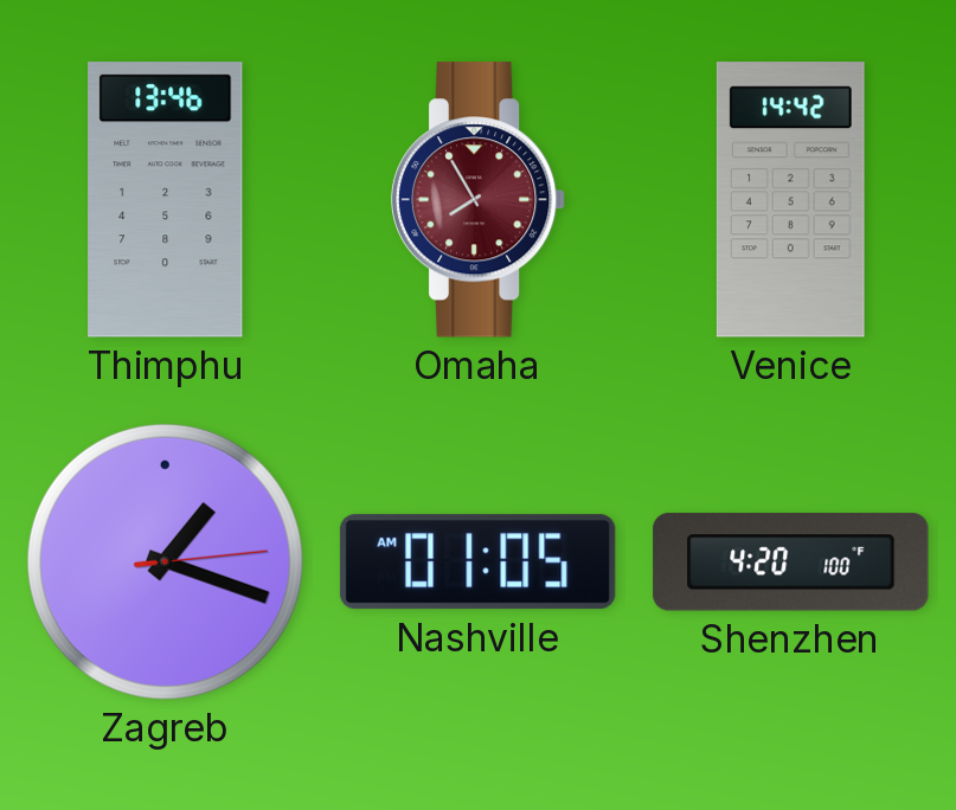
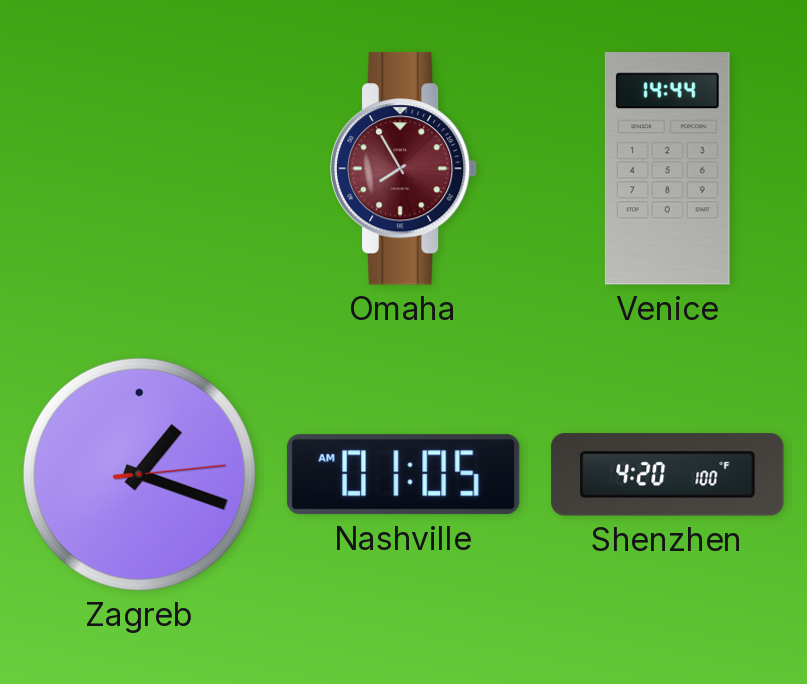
Thimphu: 13:46 -> none
Venice: 14:42 -> 14:44
